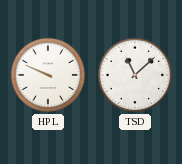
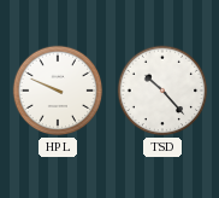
TSD: 11:08 -> 10:23
